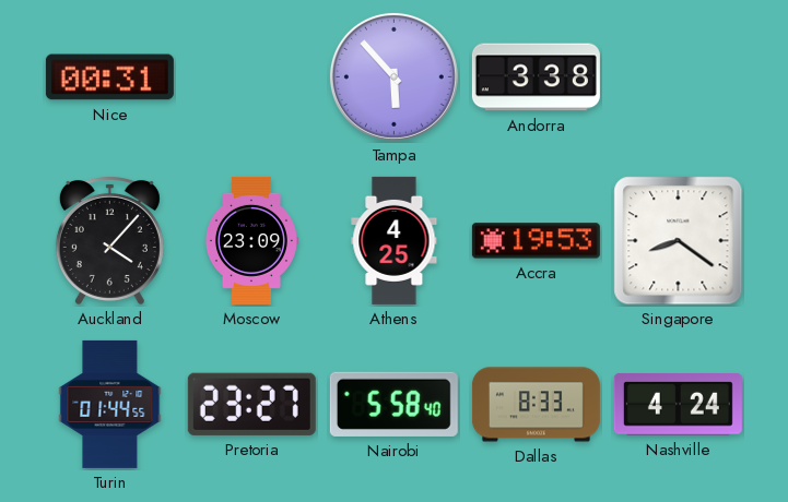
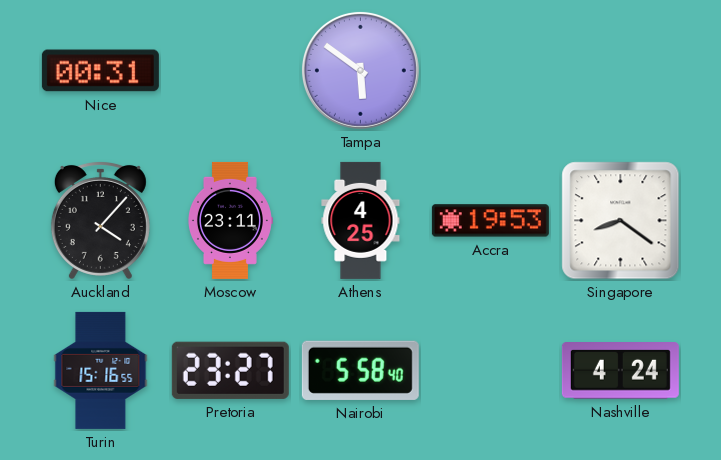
Tampa: 5:53 -> 5:51
Andorra: 3:38 -> none
Moscow: 23:09 -> 23:11
Turin: 01:44 -> 15:16
Dallas: 8:33 -> none
